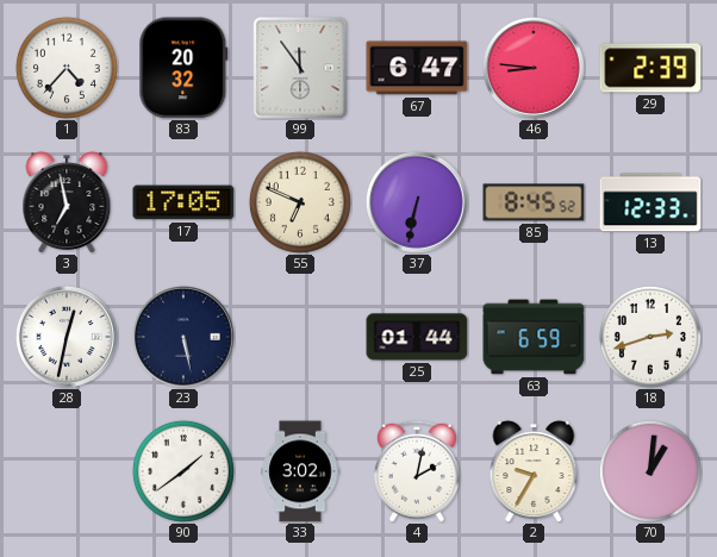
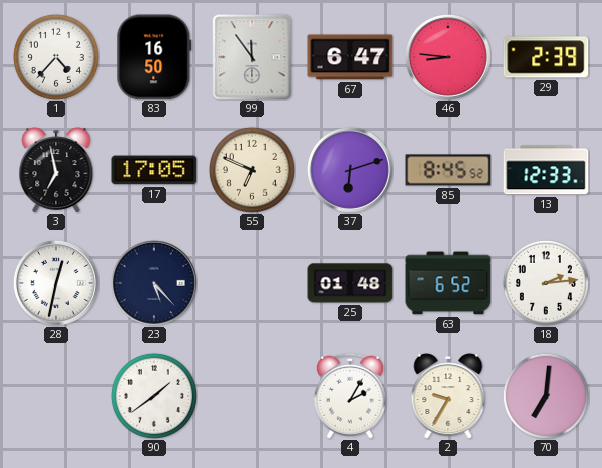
83: 20:32 -> 16:50
37: 6:32 -> 6:12
23: 5:28 -> 5:23
25: 01:44 -> 01:48
63: 6:59 -> 6:52
18: 2:42 -> 2:14
33: 3:02 -> none
4: 2:02 -> 2:05
70: 1:01 -> 7:01
